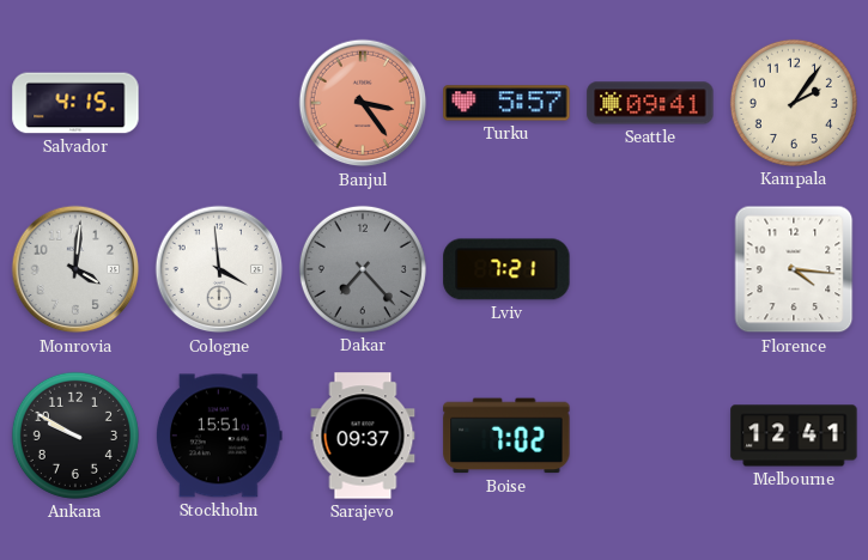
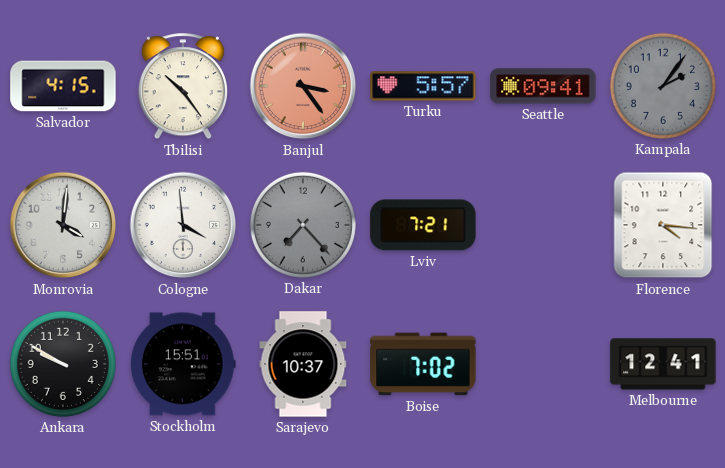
Tbilisi: none -> 10:24
Kampala dial: cream -> grey
Sarajevo: 09:37 -> 10:37
